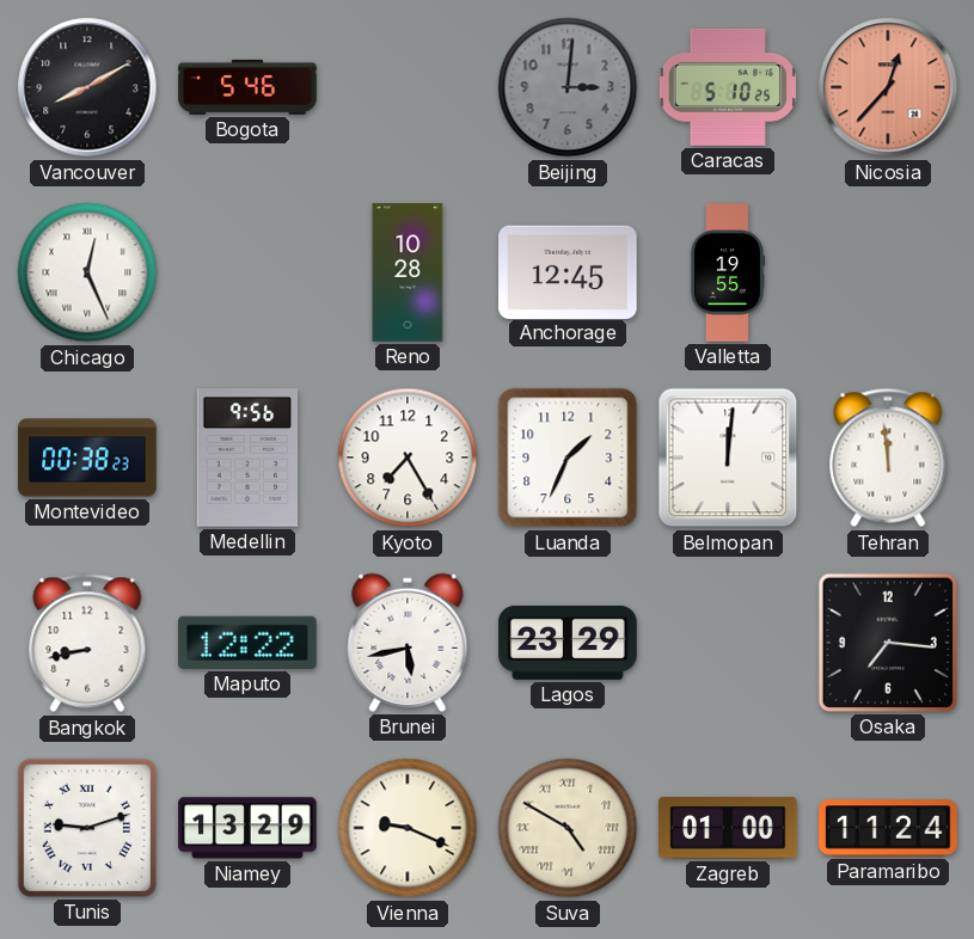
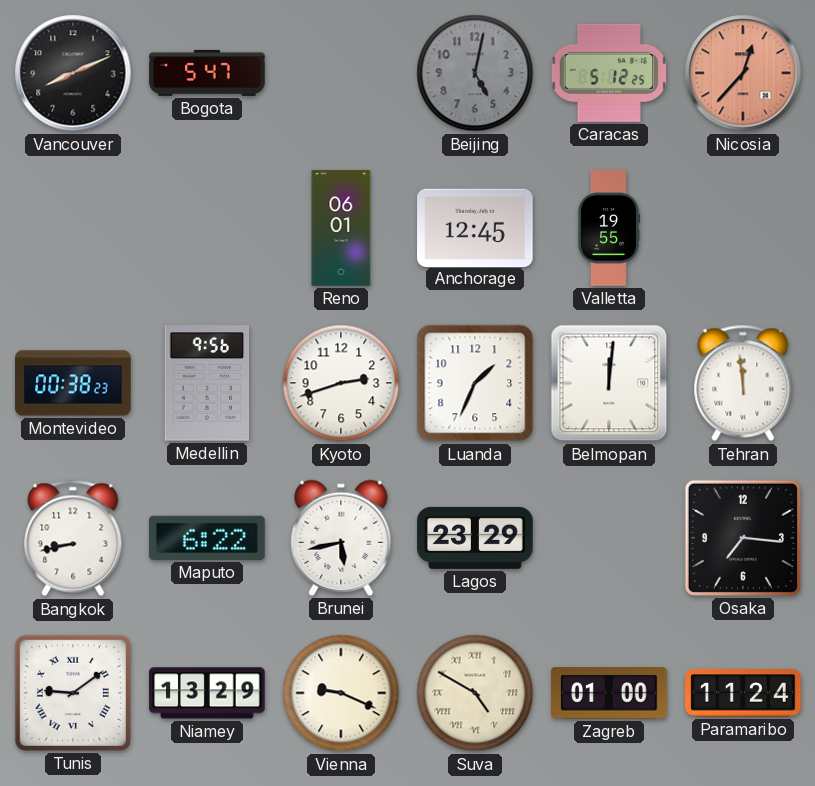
Vancouver: 8:10 -> 8:11
Bogota: 5:46 -> 5:47
Beijing: 3:01 -> 5:02
Caracas: 5:10 -> 5:12
Chicago: 12:26 -> none
Reno: 10:28 -> 06:01
Kyoto: 7:25 -> 2:42
Maputo: 12:22 -> 6:22
Tunis: 9:12 -> 9:09
